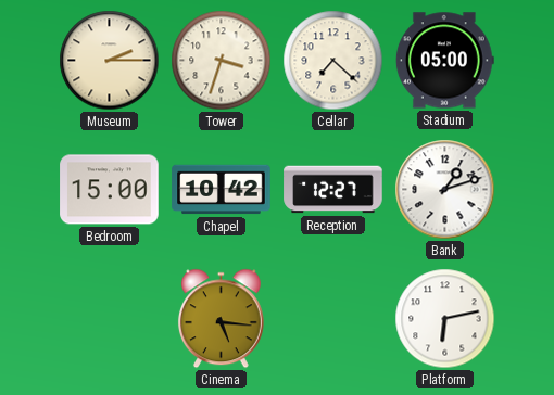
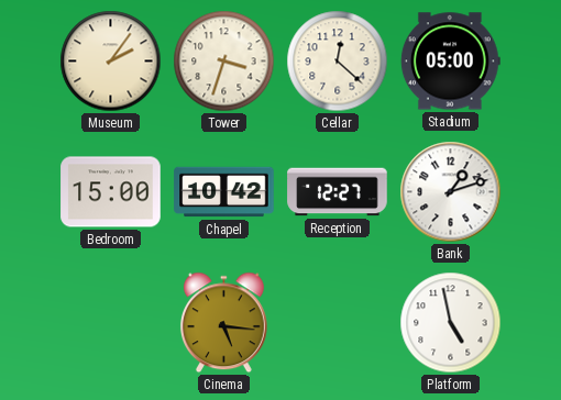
Museum: 2:15 -> 2:06
Cellar: 7:22 -> 12:22
Platform: 6:13 -> 4:58
